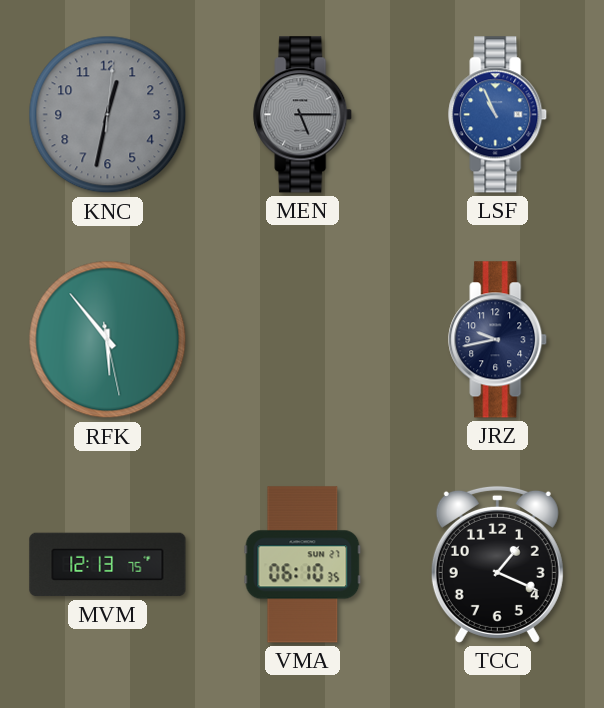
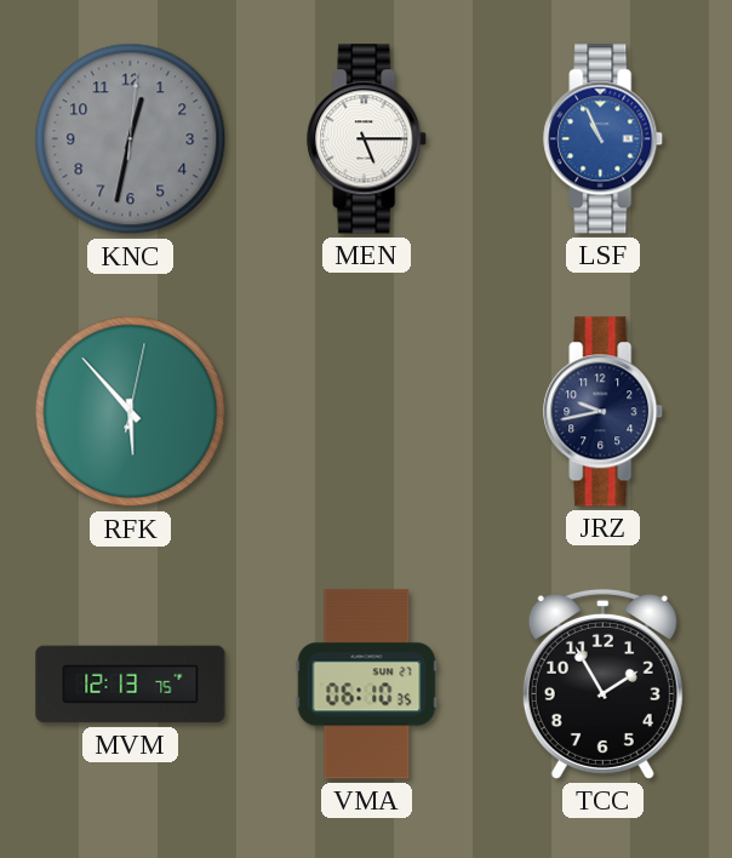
MEN dial: grey -> white
RFK: 5:53:28 -> 5:53:02
TCC: 1:19 -> 1:55
